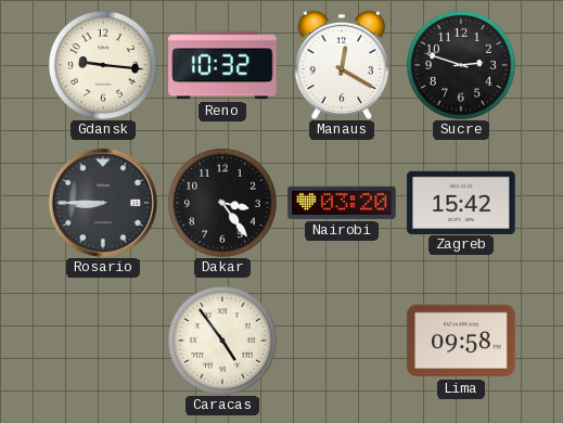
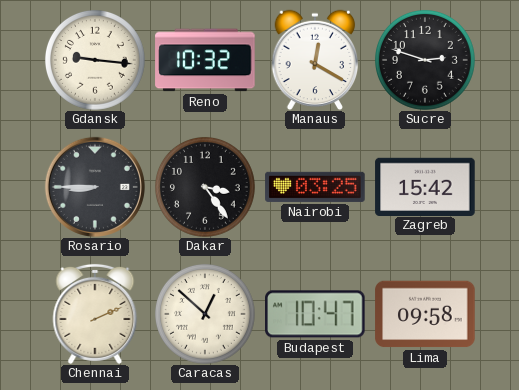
Nairobi: 03:20 -> 03:25
Chennai: none -> 2:11
Caracas: 4:54 -> 12:52
Budapest: none -> 10:47
